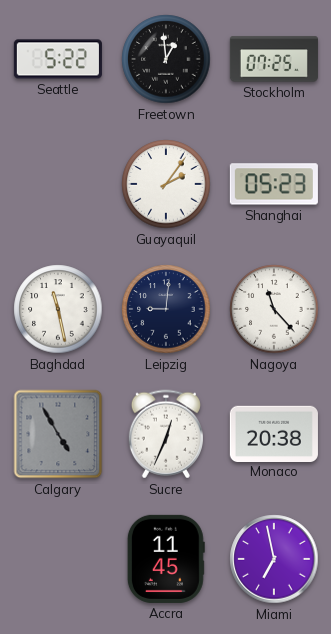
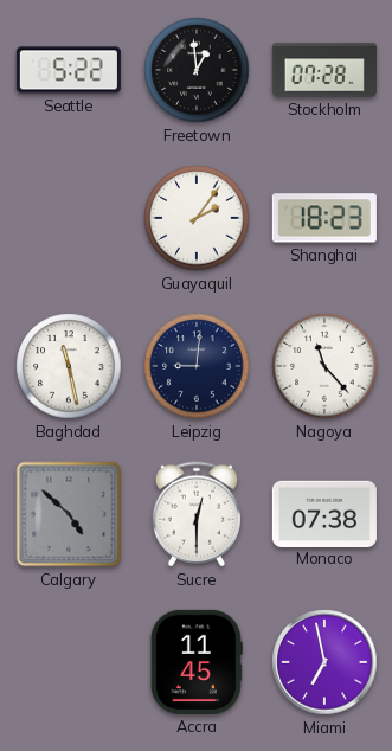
Stockholm: 07:25 -> 07:28
Shanghai: 05:23 -> 18:23
Calgary: 4:55 -> 4:52
Sucre: 12:34 -> 12:30
Monaco: 20:38 -> 07:38
